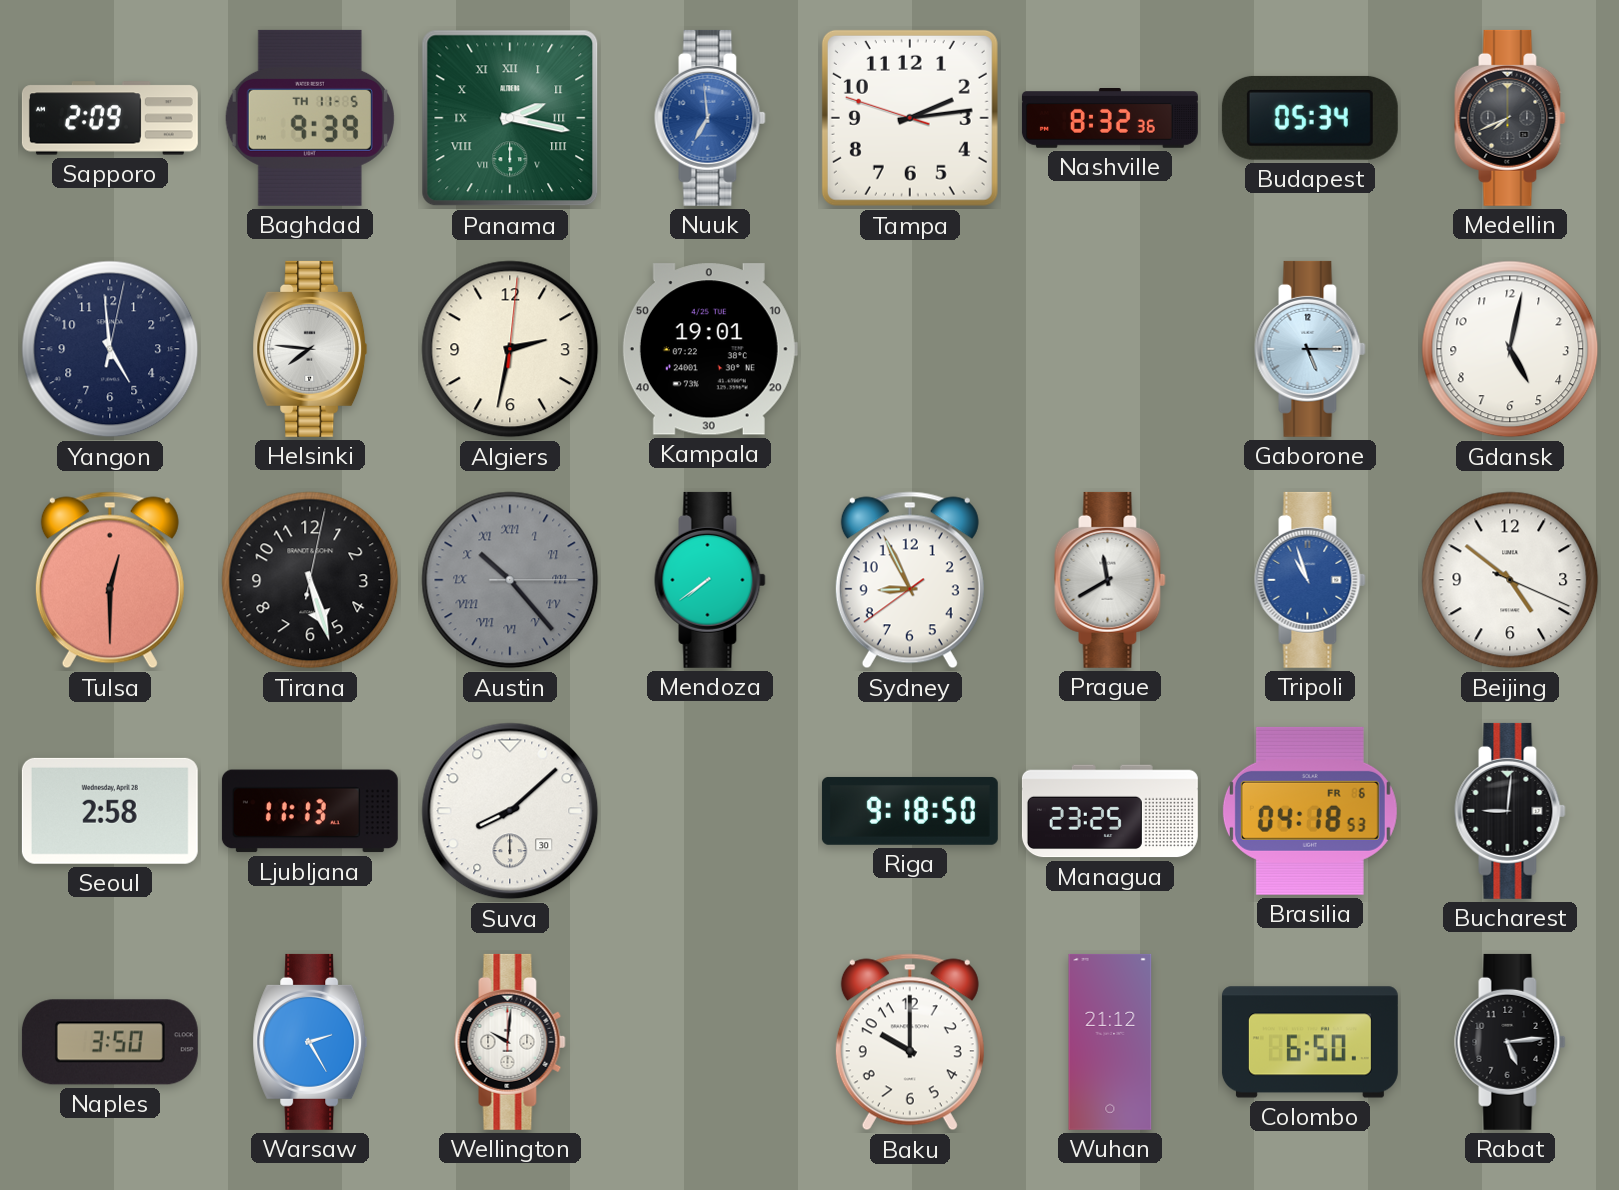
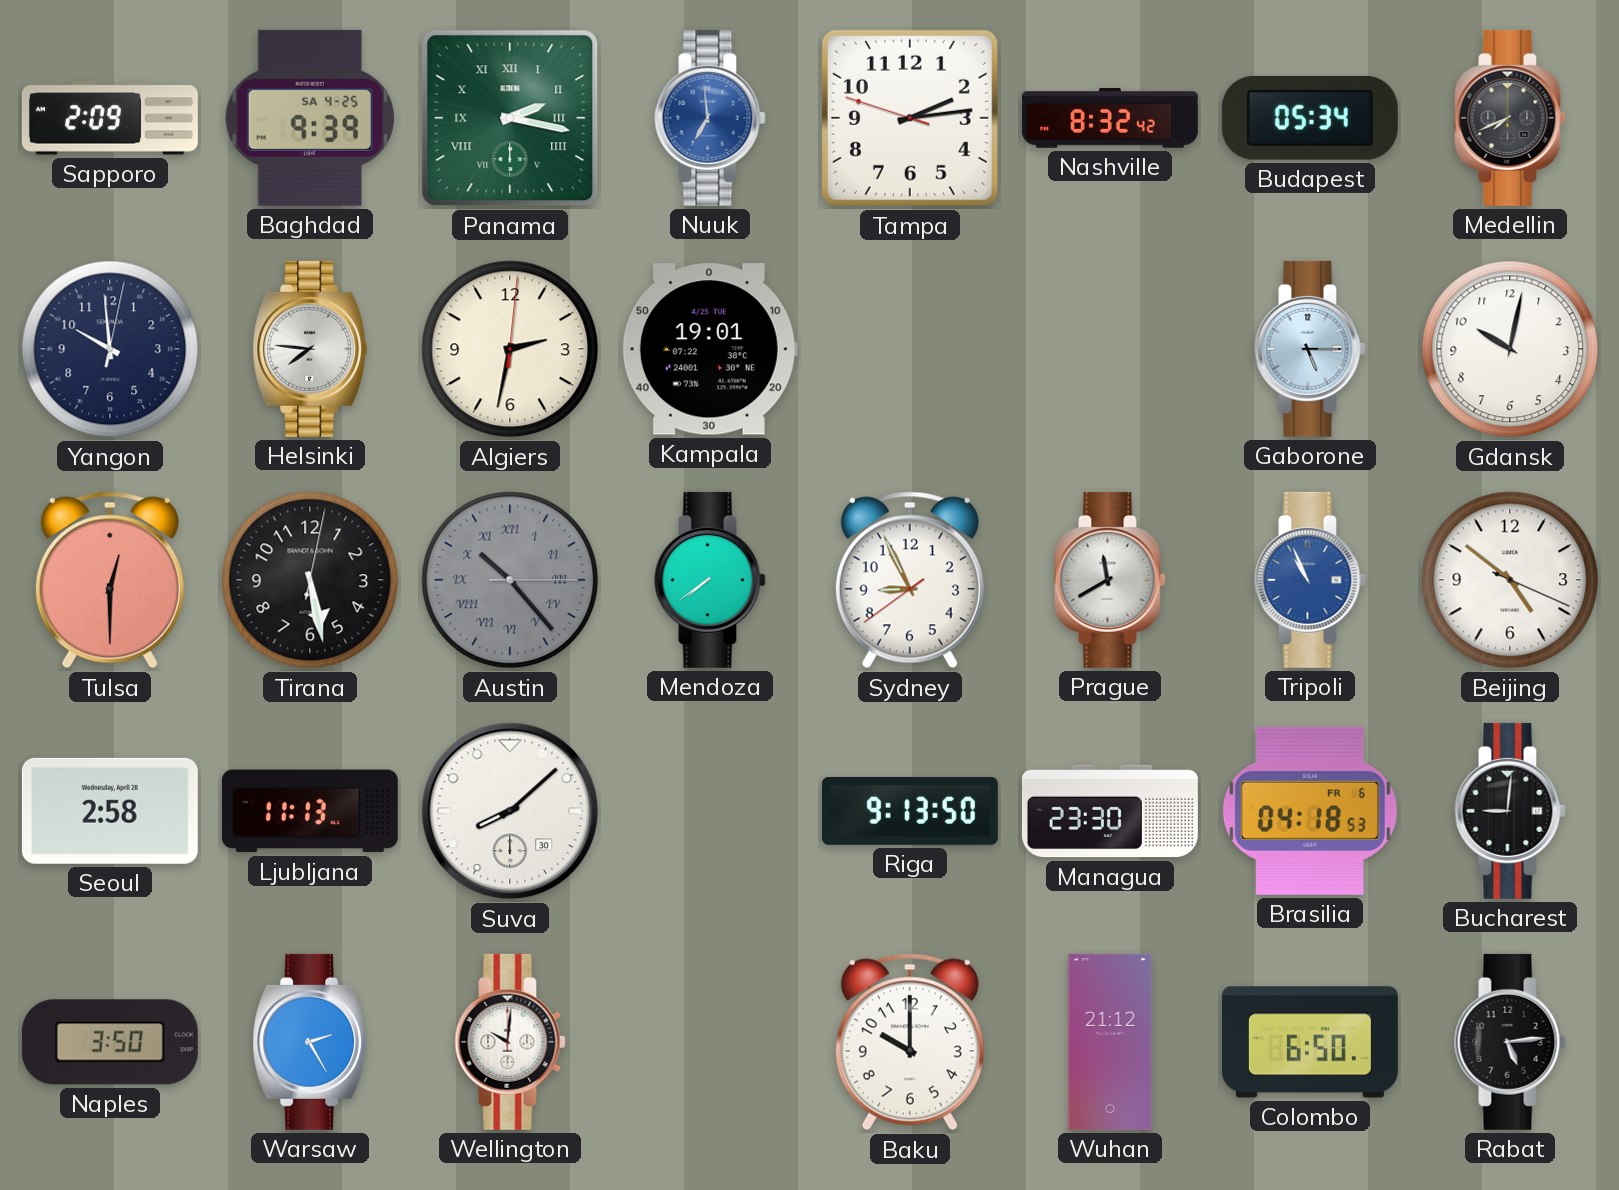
Baghdad date: TH 11-5 -> SA 4-25
Nashville: 8:32:36 -> 8:32:42
Yangon: 4:59 -> 9:59
Gdansk: 5:02 -> 10:02
Tirana: 5:27 -> 5:28
Tripoli: 10:57 -> 10:56
Riga: 9:18 -> 9:13
Managua: 23:25 -> 23:30
